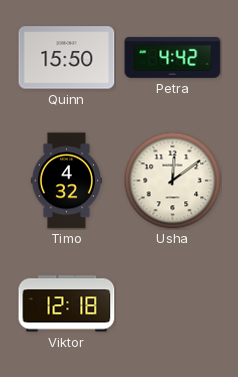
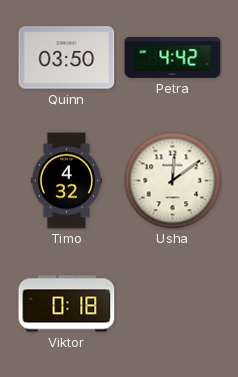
Quinn: 15:50 -> 03:50
Viktor: 12:18 -> 0:18
